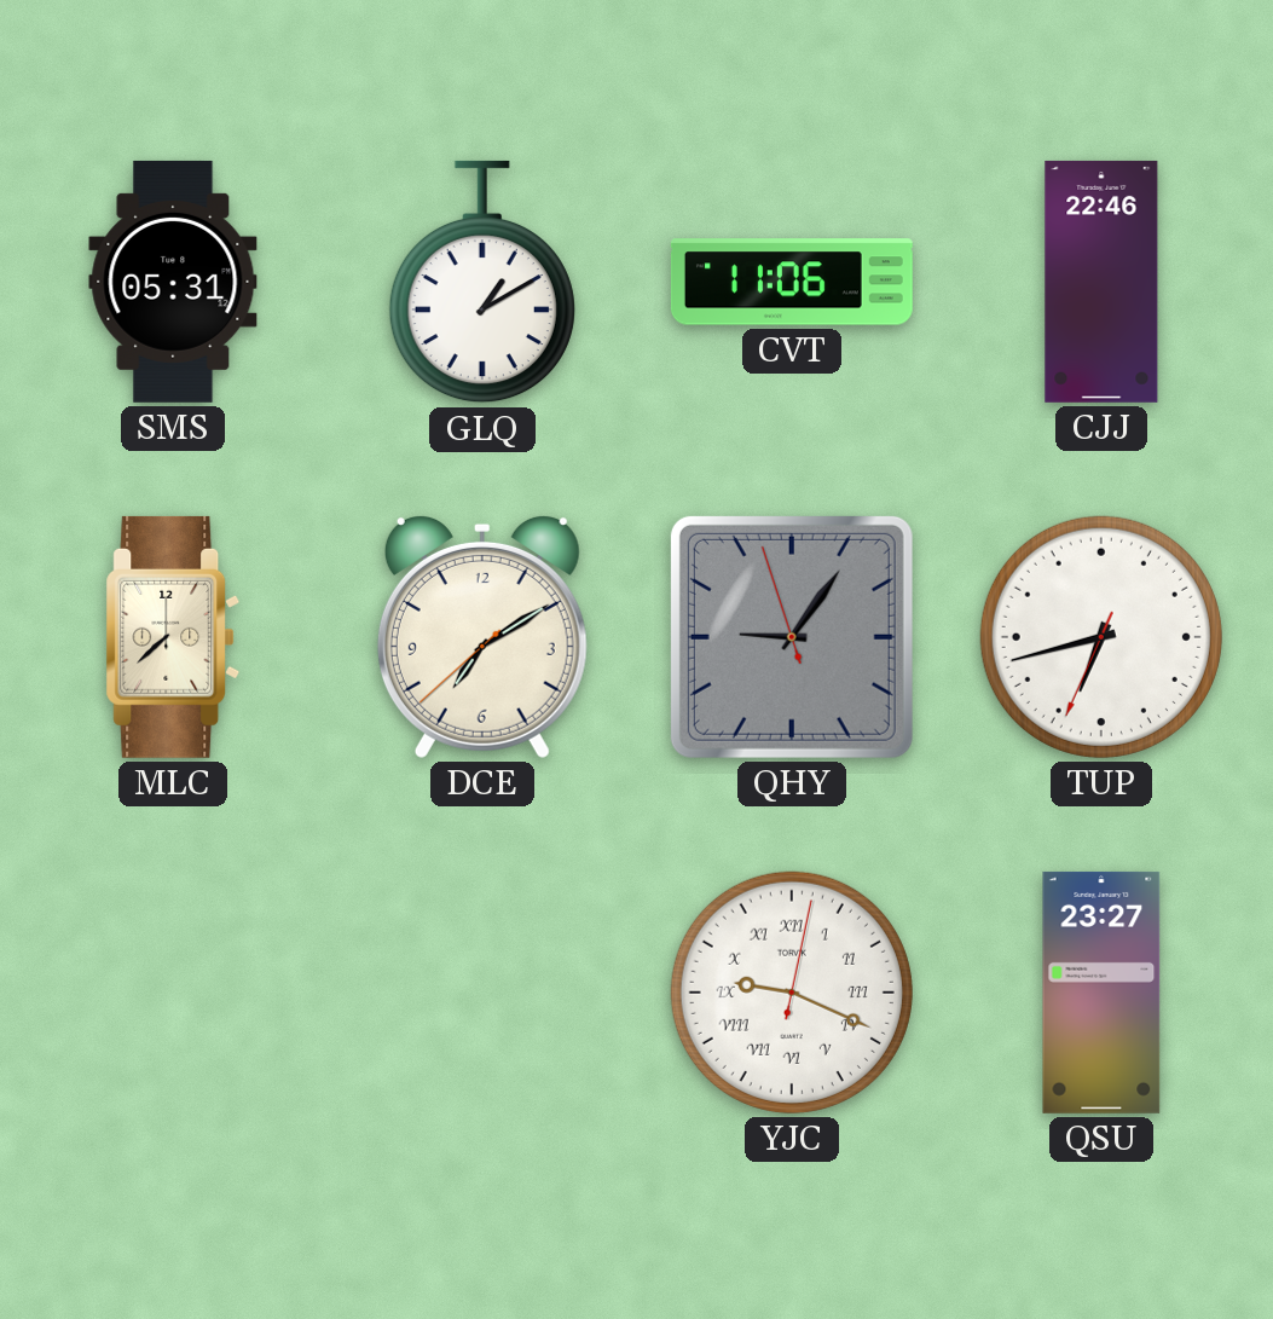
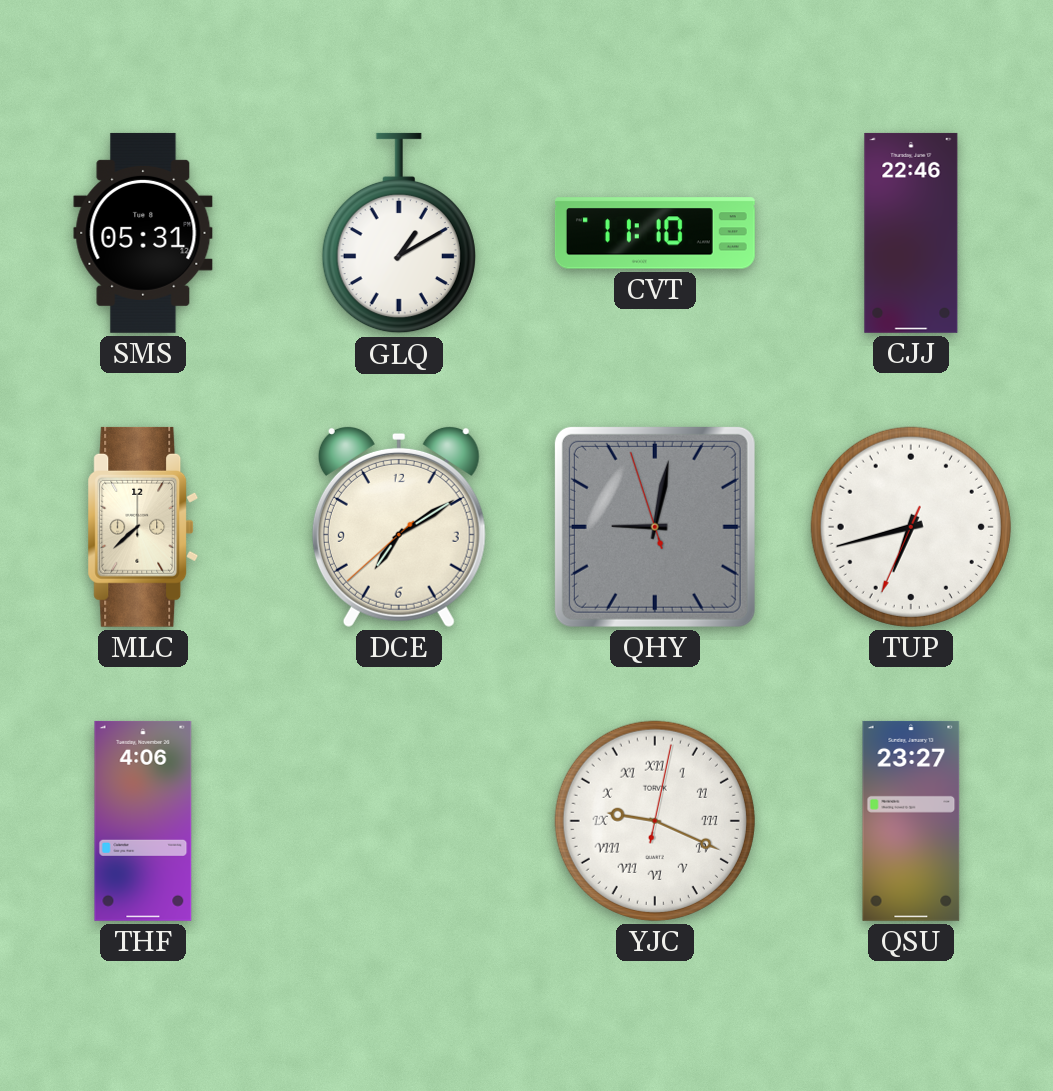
CVT: 11:06 -> 11:10
QHY: 9:05 -> 9:01
THF: none -> 4:06
